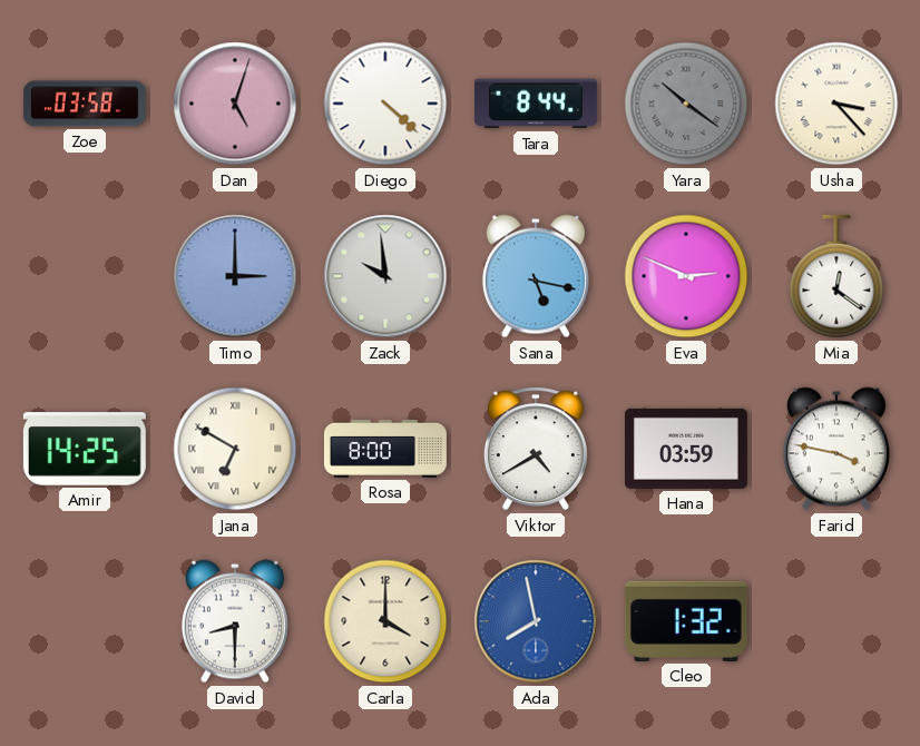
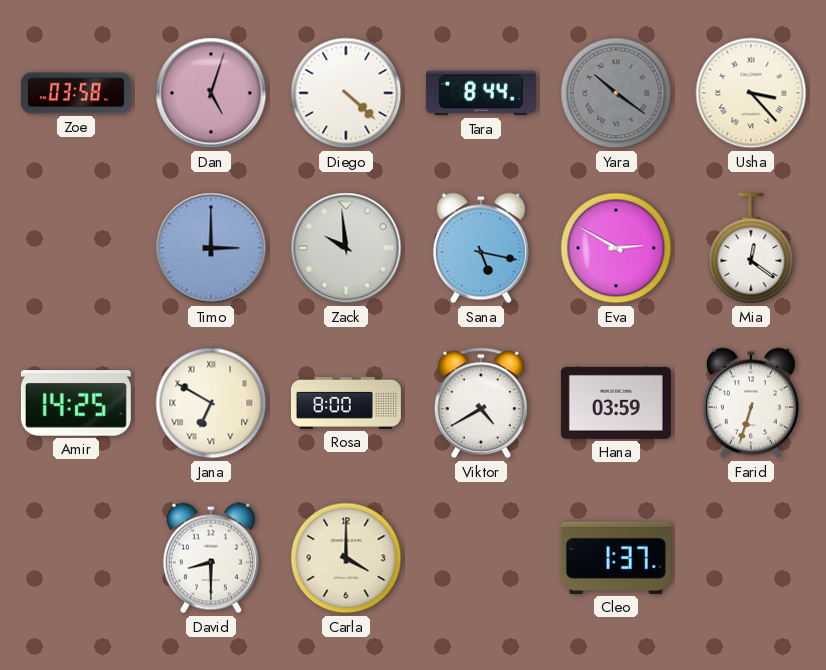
Eva: 2:49 -> 2:50
Farid: 3:47 -> 6:33
Ada: 7:58 -> none
Cleo: 1:32 -> 1:37
